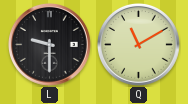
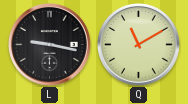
L: 9:30 -> 9:17
